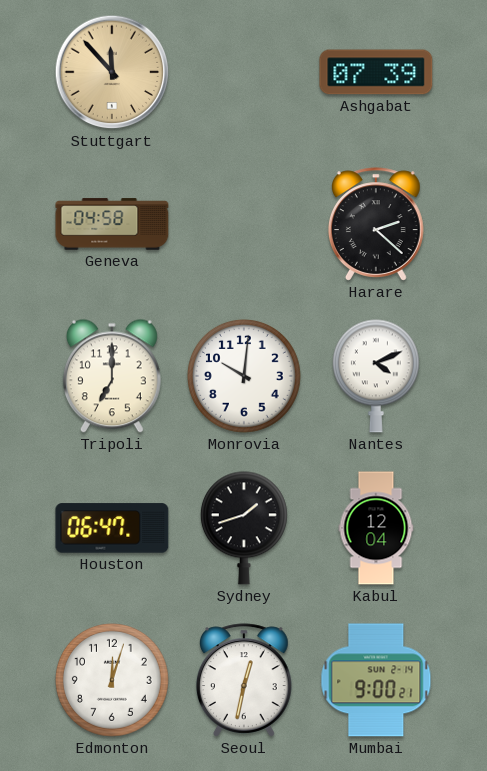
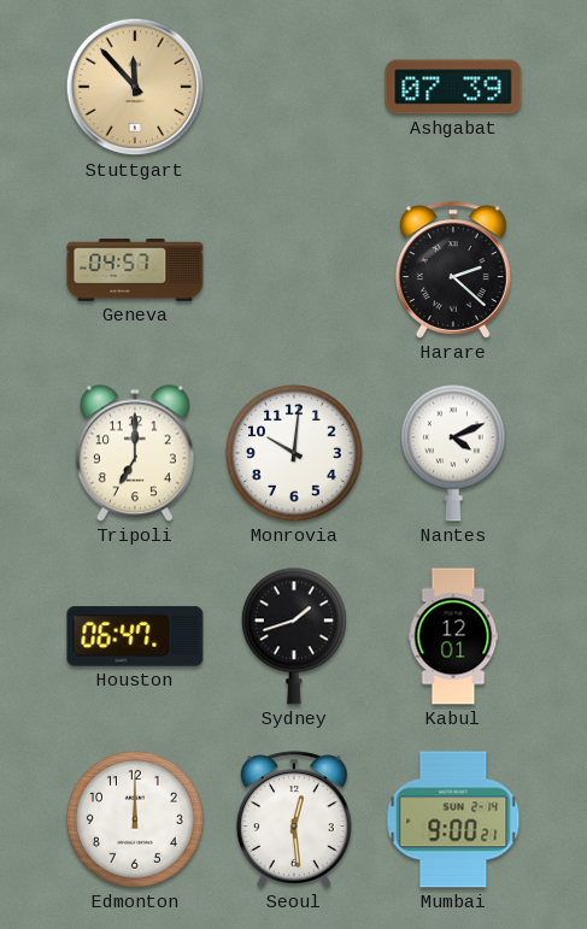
Geneva: 04:58 -> 04:57
Kabul: 12:04 -> 12:01
Edmonton: 12:03 -> 12:00
Seoul: 12:32 -> 12:29
